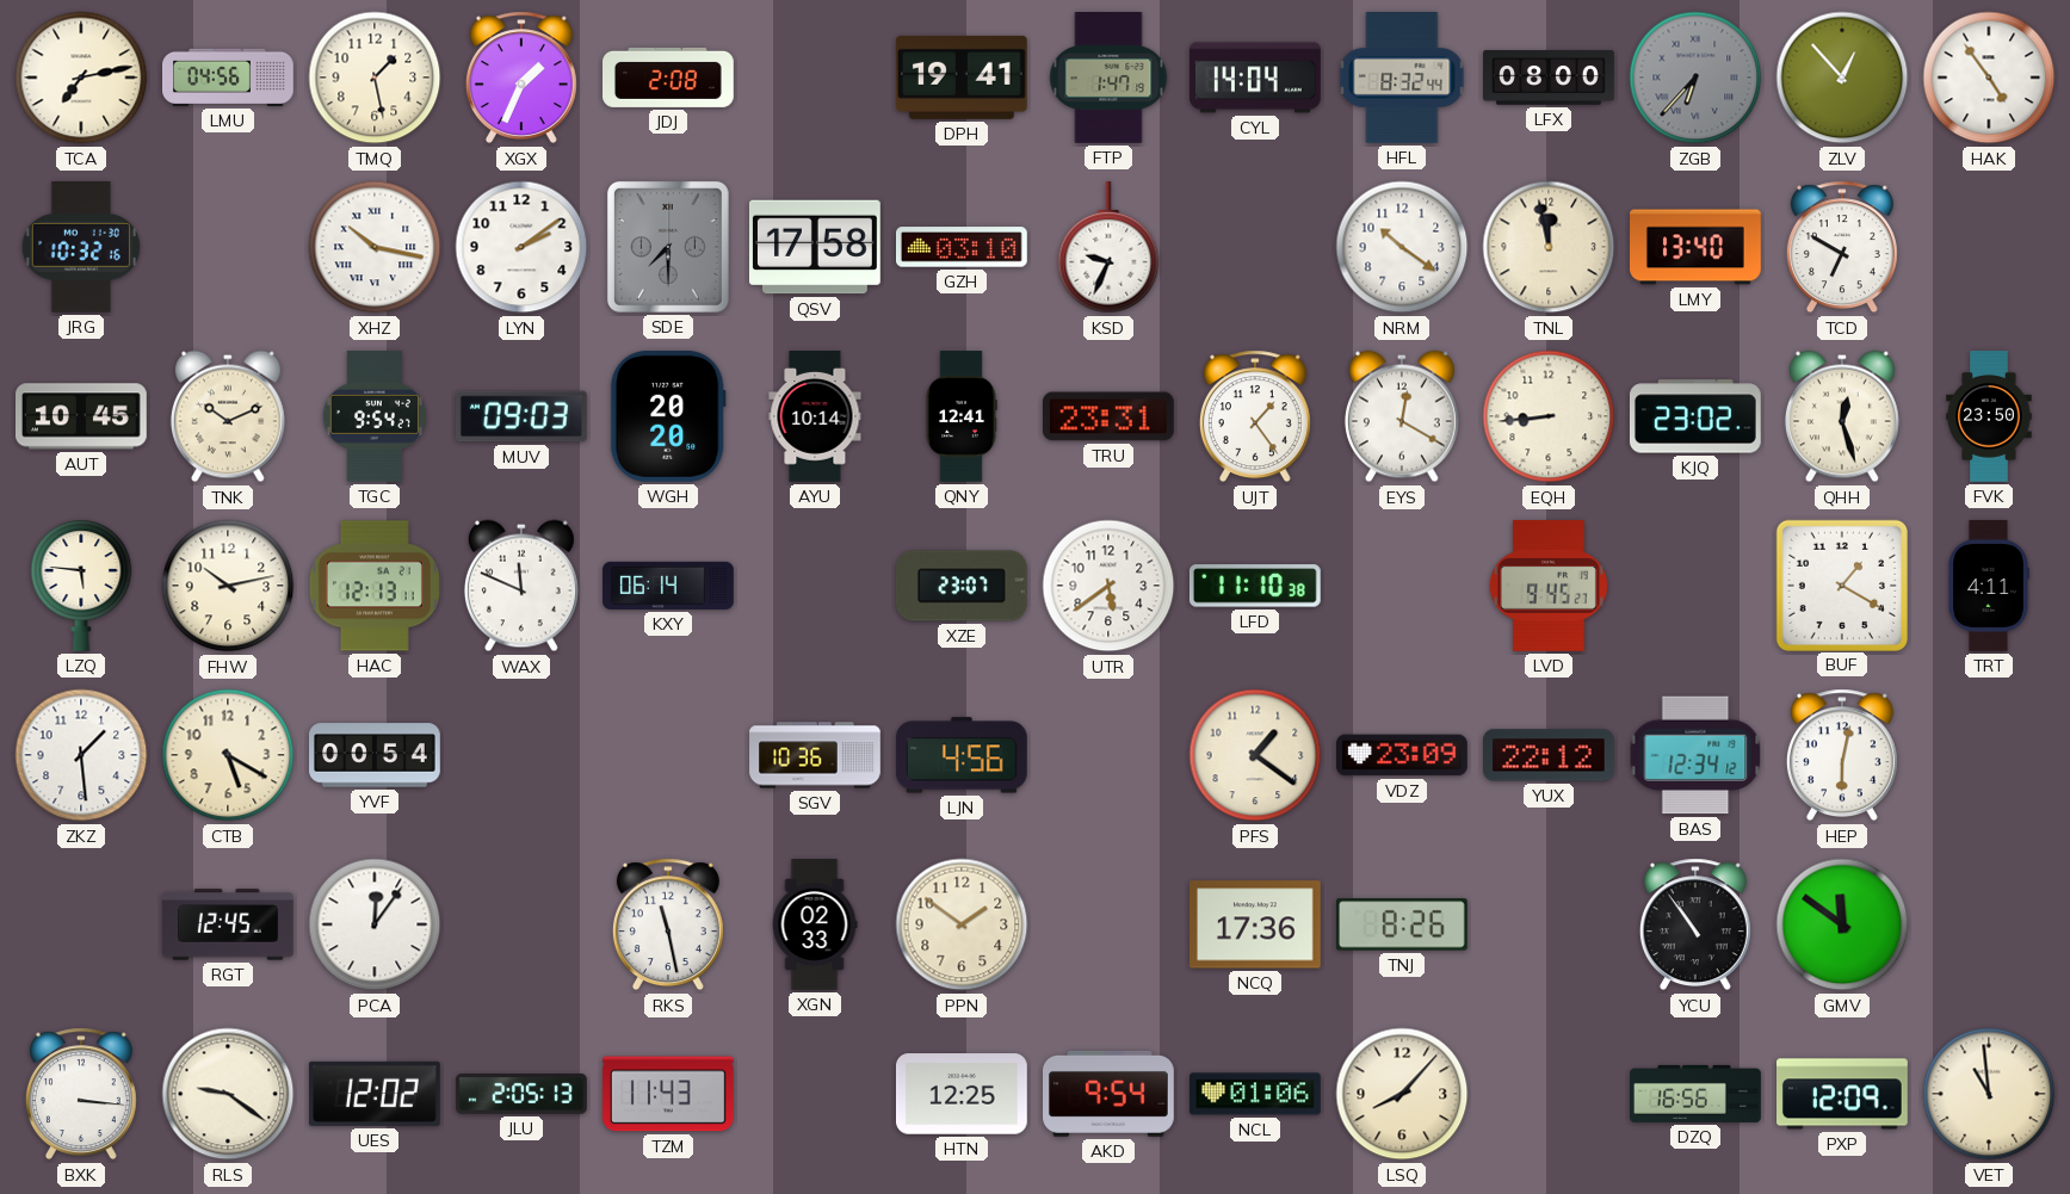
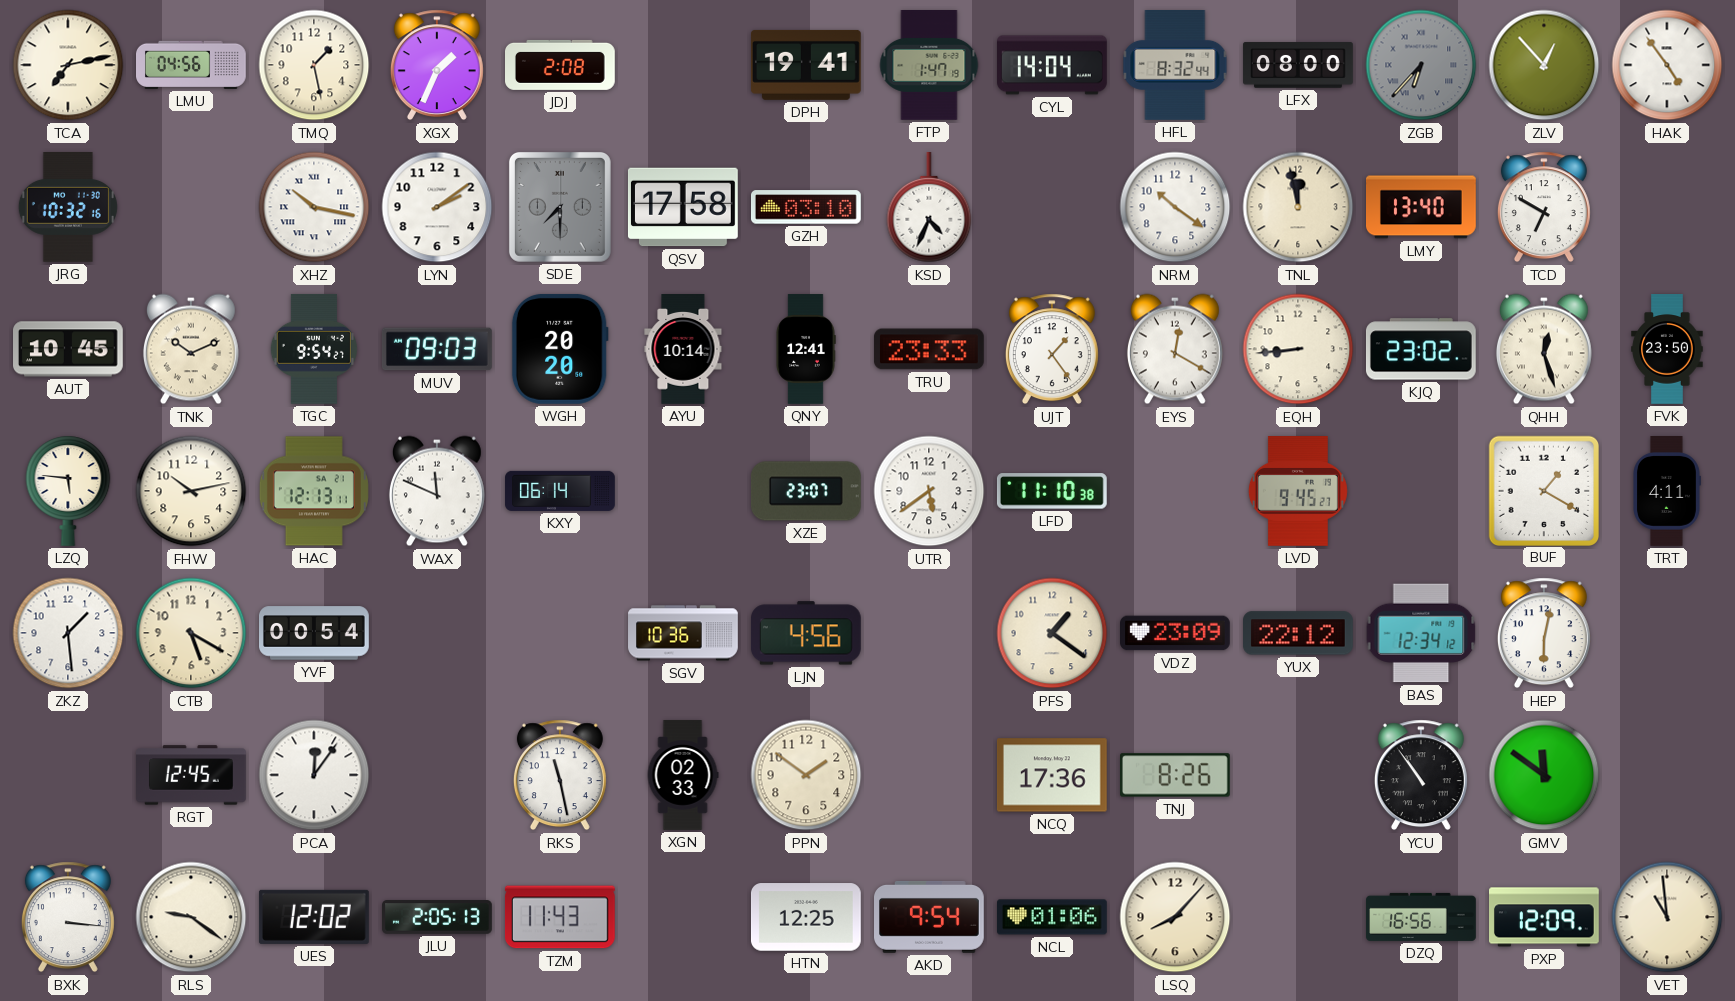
KSD: 9:34 -> 4:34
TRU: 23:31 -> 23:33
